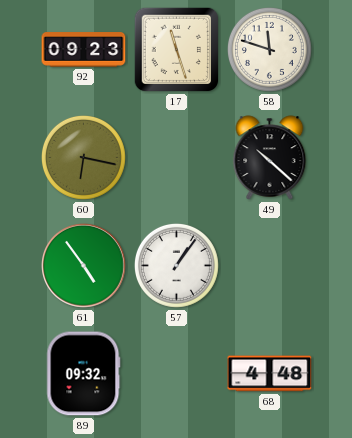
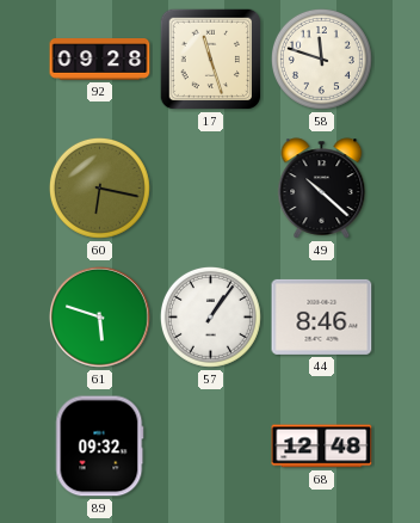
92: 09:23 -> 09:28
61: 4:54 -> 5:48
44: none -> 8:46
68: 4:48 -> 12:48
